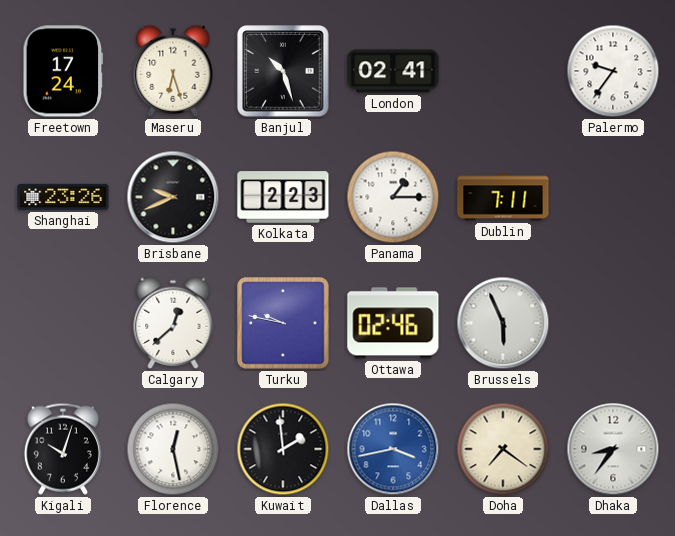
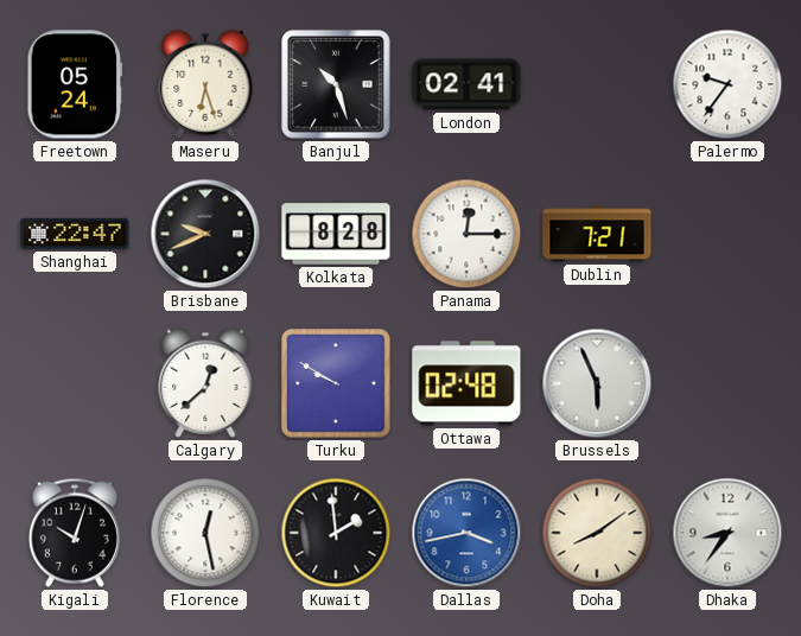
Freetown: 17:24 -> 05:24
Shanghai: 23:26 -> 22:47
Kolkata: 2:23 -> 8:28
Panama: 1:15 -> 12:15
Dublin: 7:11 -> 7:21
Turku: 9:47 -> 9:50
Ottawa: 02:46 -> 02:48
Doha: 7:21 -> 8:09
